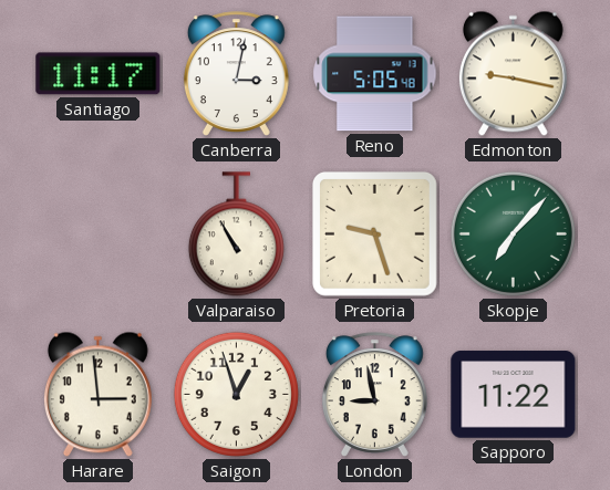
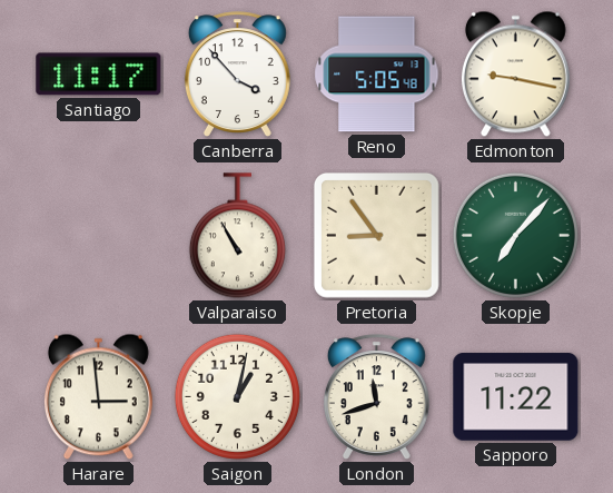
Canberra: 3:02 -> 3:53
Pretoria: 9:27 -> 8:54
Saigon: 12:57 -> 1:02
London: 8:58 -> 11:42
